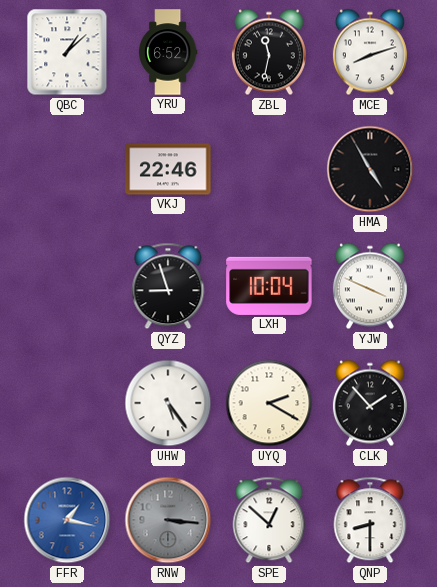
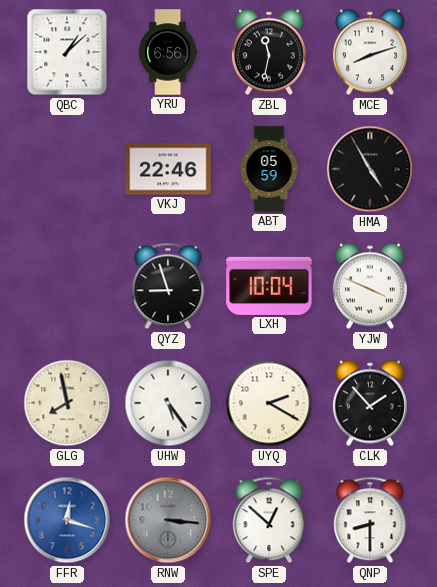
YRU: 6:52 -> 6:56
ABT: none -> 05:59
GLG: none -> 7:58
FFR: 1:17 -> 12:18
